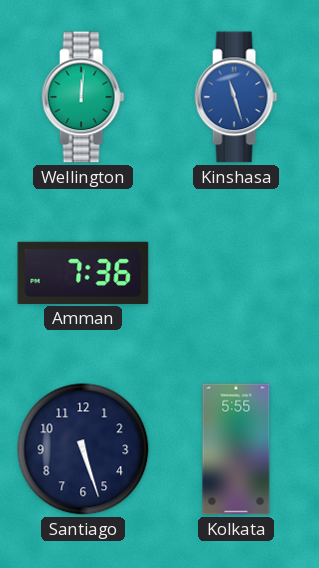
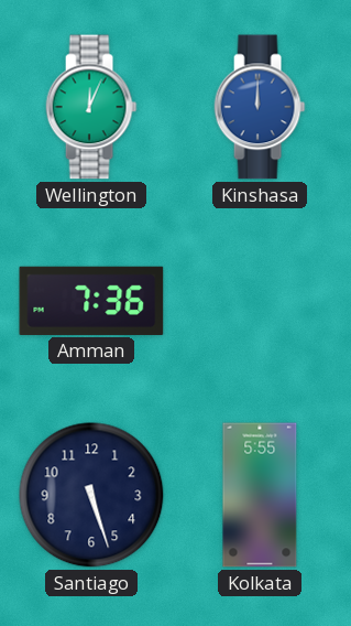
Wellington: 12:01 -> 12:04
Kinshasa: 11:27 -> 12:00
